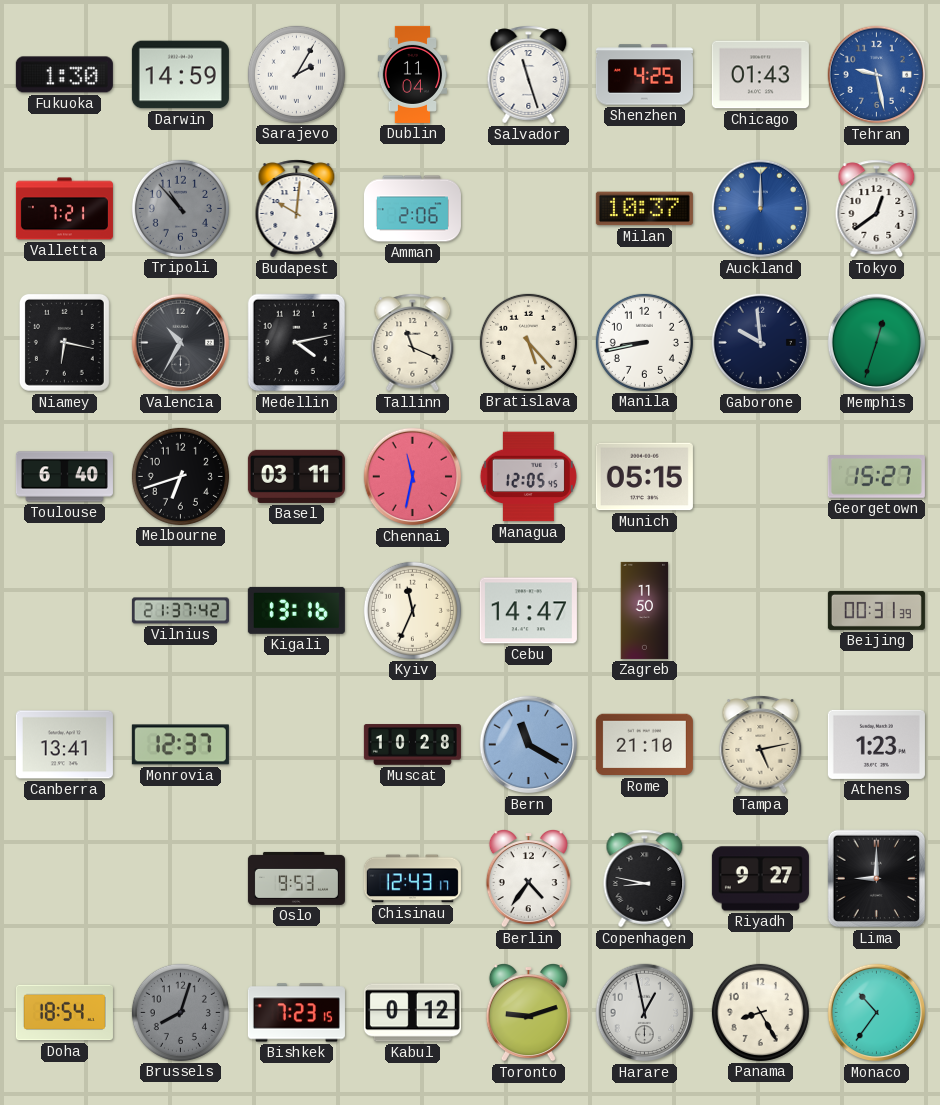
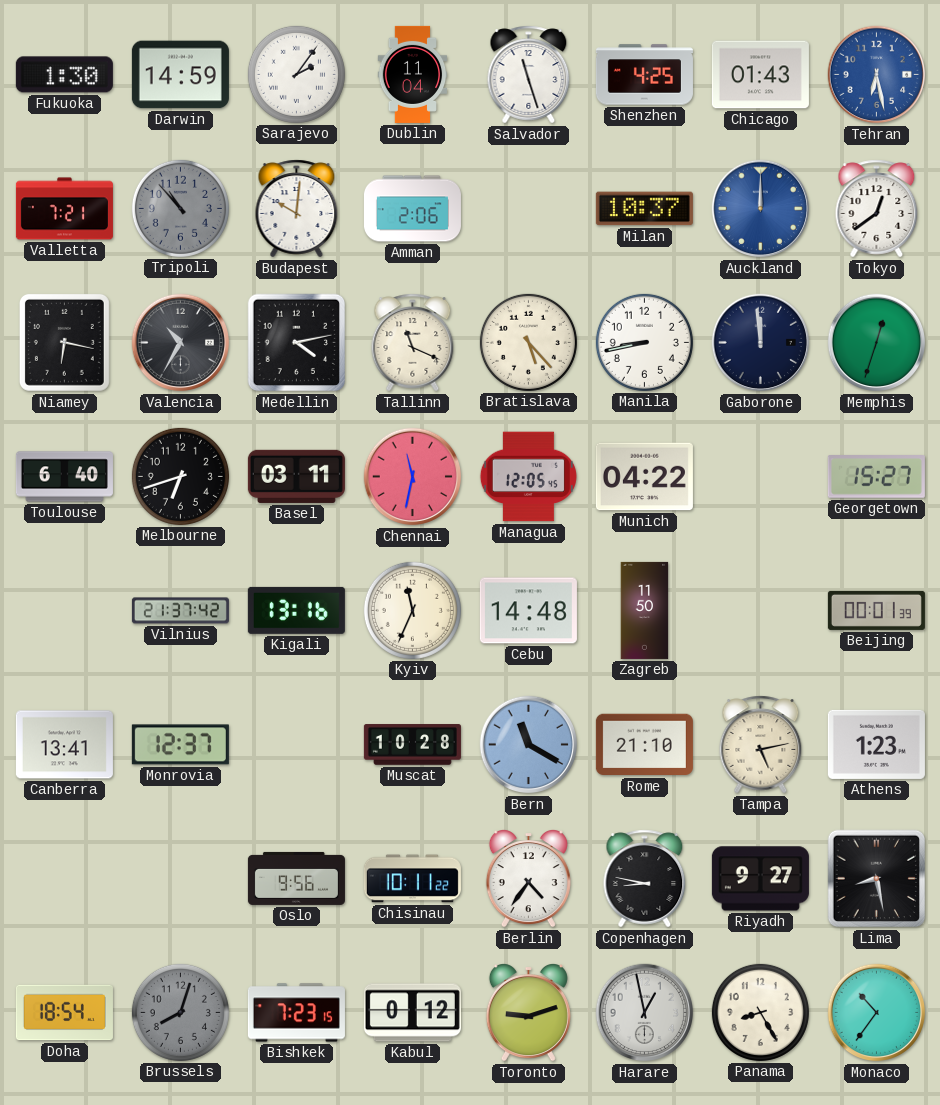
Sarajevo: 2:05 -> 2:06
Tehran: 9:28 -> 6:28
Gaborone: 9:59 -> 11:59
Munich: 05:15 -> 04:22
Cebu: 14:47 -> 14:48
Beijing: 00:31 -> 00:01
Oslo: 9:53 -> 9:56
Chisinau: 12:43 -> 10:11
Lima: 9:00 -> 8:28
